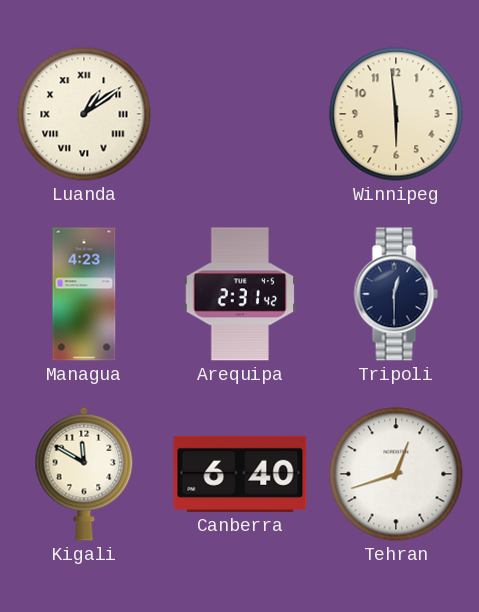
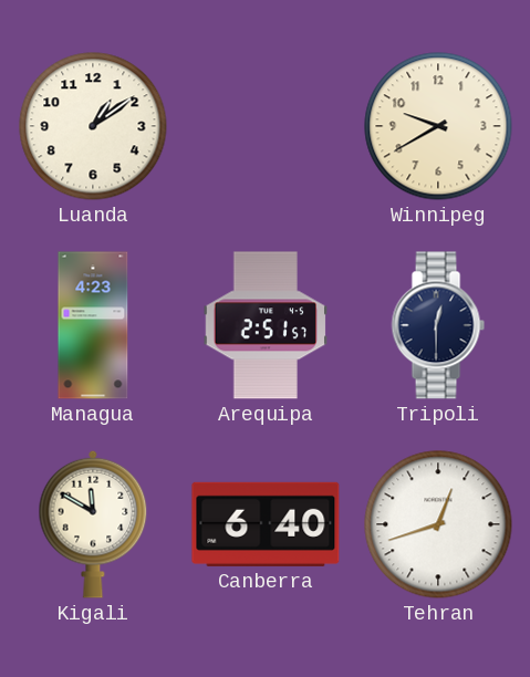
Luanda numerals: Roman -> Arabic
Winnipeg: 5:59 -> 9:40
Arequipa: 2:31 -> 2:51
